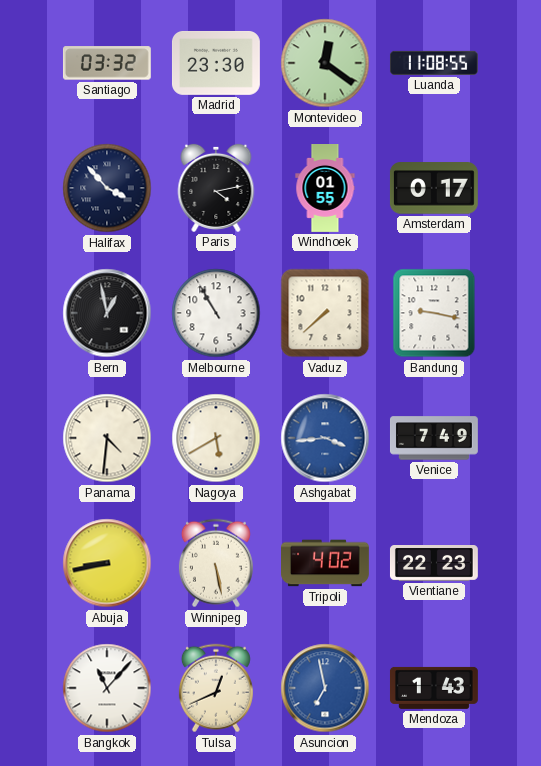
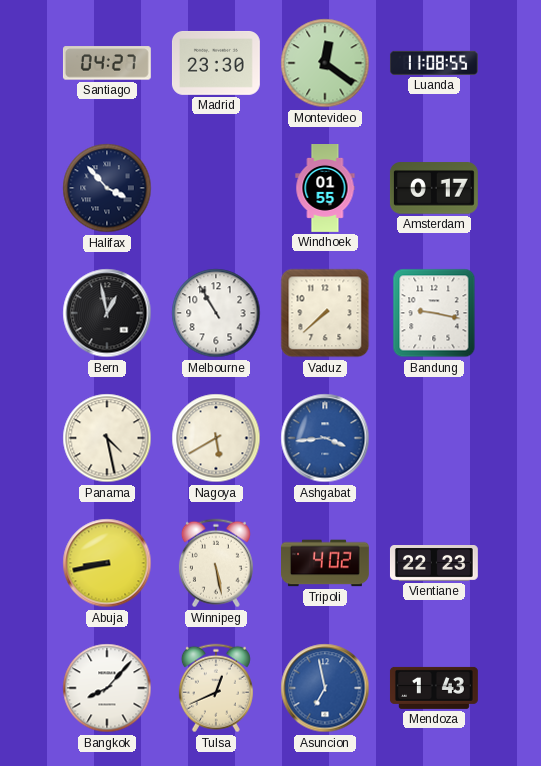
Santiago: 03:32 -> 04:27
Paris: 4:13 -> none
Panama: 4:31 -> 4:28
Venice: 7:49 -> none
Bangkok: 11:07 -> 8:07
